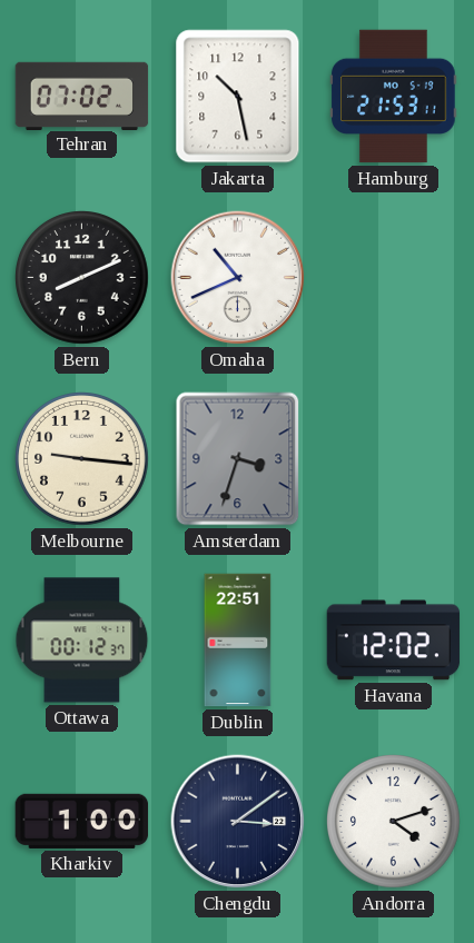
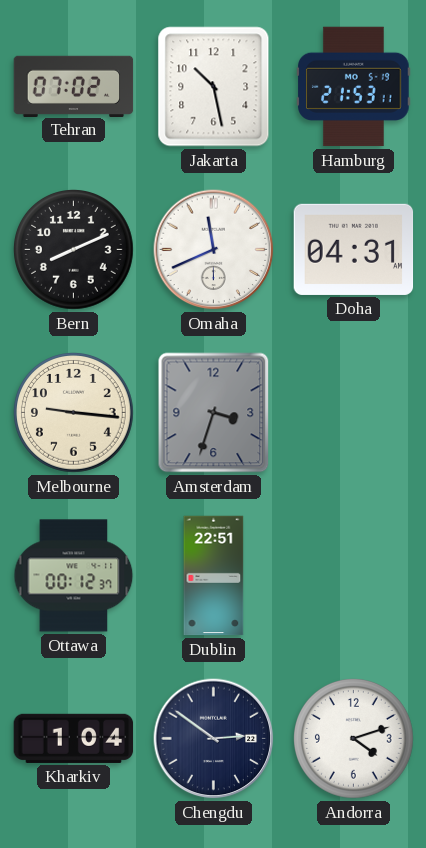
Omaha: 10:41 -> 11:41
Doha: none -> 04:31
Havana: 12:02 -> none
Kharkiv: 1:00 -> 1:04
Chengdu: 3:09 -> 2:51
